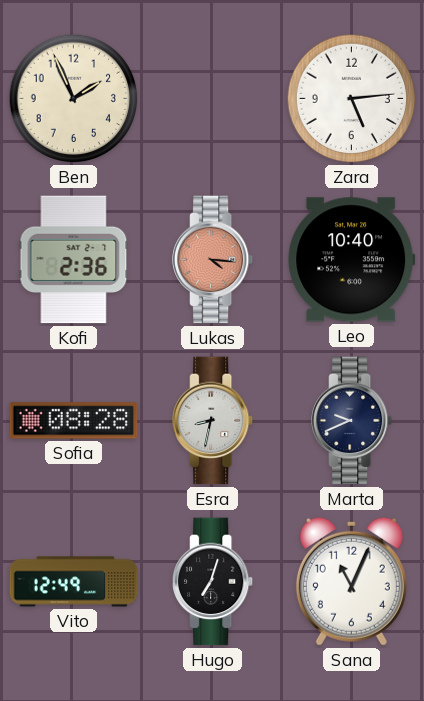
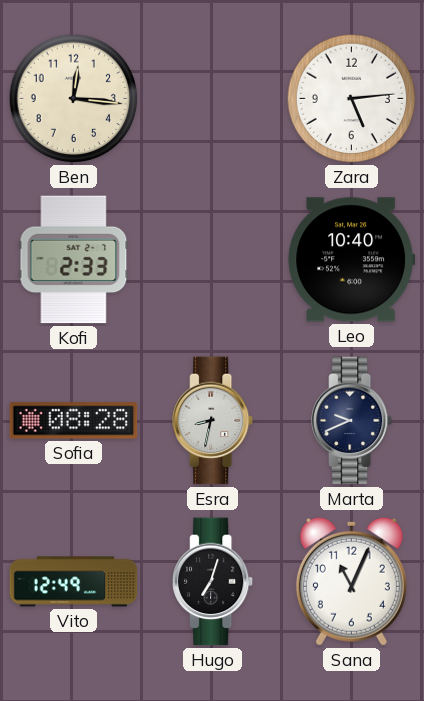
Ben: 1:56 -> 12:16
Kofi: 2:36 -> 2:33
Lukas: 4:16 -> none
